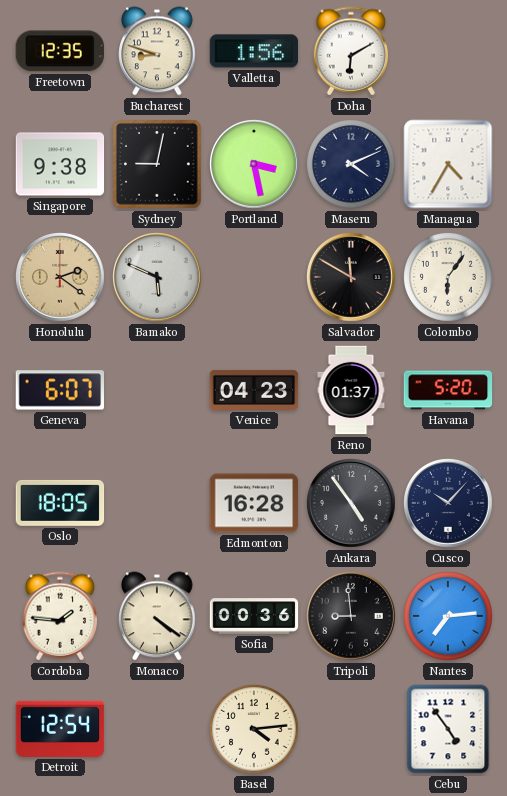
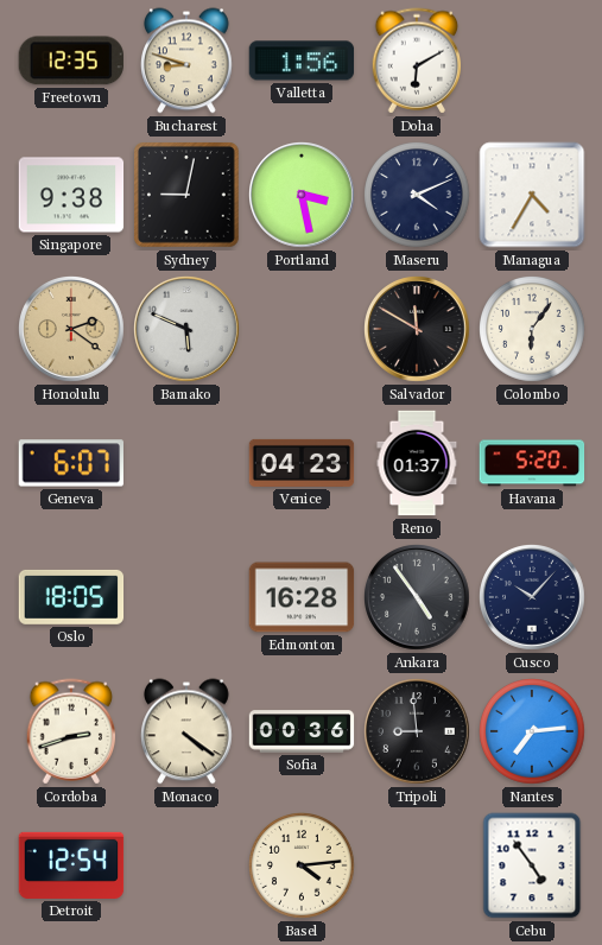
Cordoba: 1:46 -> 2:42
